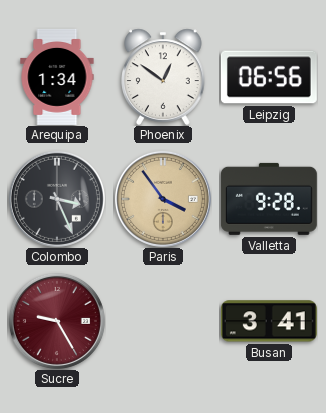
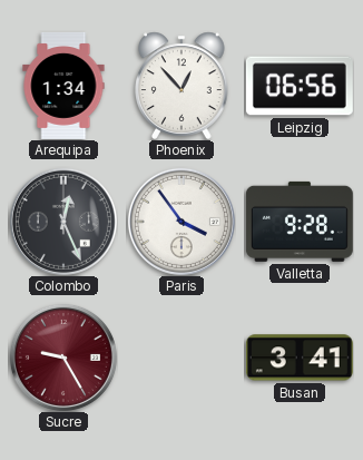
Phoenix: 12:51 -> 12:53
Colombo: 3:26 -> 12:26
Paris dial: champagne -> white
